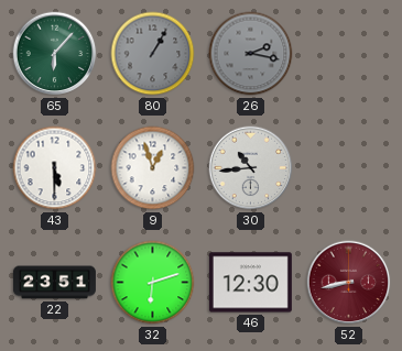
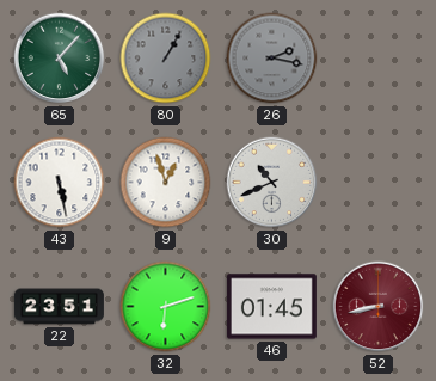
65: 6:07 -> 5:07
43: 5:30 -> 5:28
30: 10:44 -> 10:41
46: 12:30 -> 01:45
